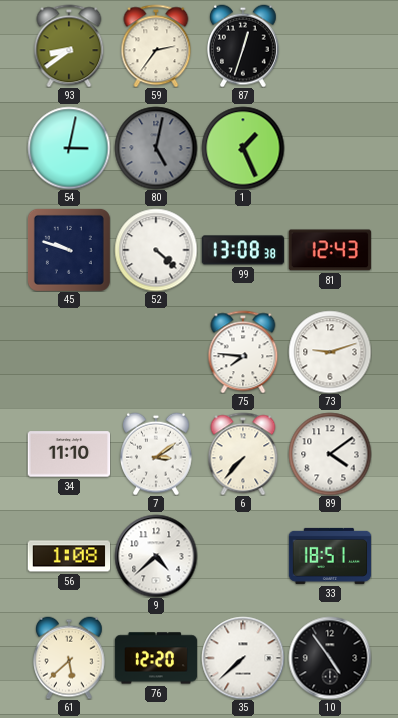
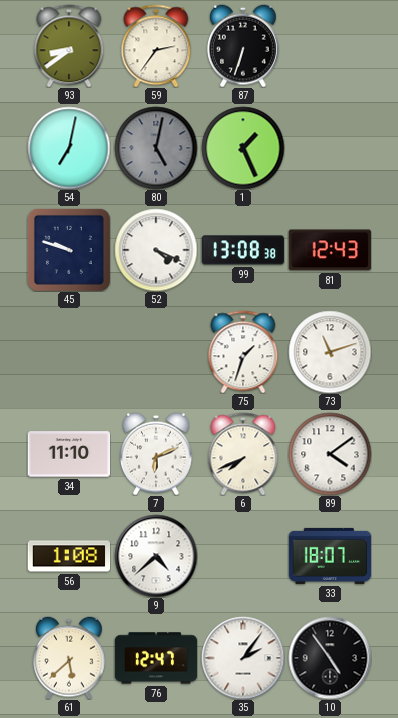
87: 12:33 -> 6:33
54: 3:02 -> 7:02
52: 4:22 -> 4:19
75: 7:46 -> 1:33
73: 9:12 -> 11:12
7: 3:09 -> 6:11
6: 7:37 -> 7:41
33: 18:51 -> 18:07
76: 12:20 -> 12:47
35: 7:38 -> 2:06
